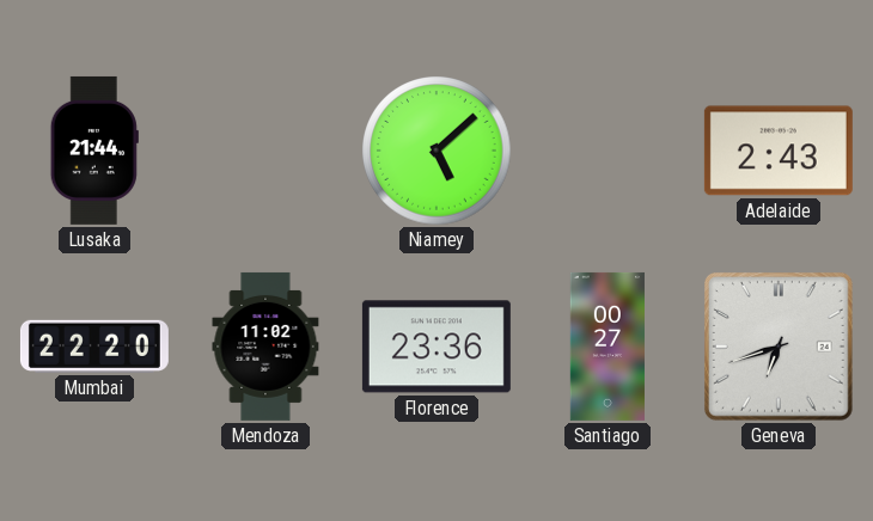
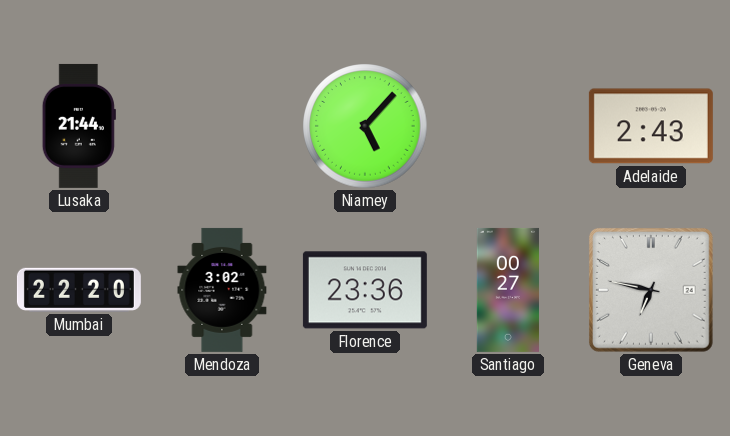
Niamey: 5:08 -> 5:07
Mendoza: 11:02 -> 3:02
Geneva: 6:42 -> 6:47
